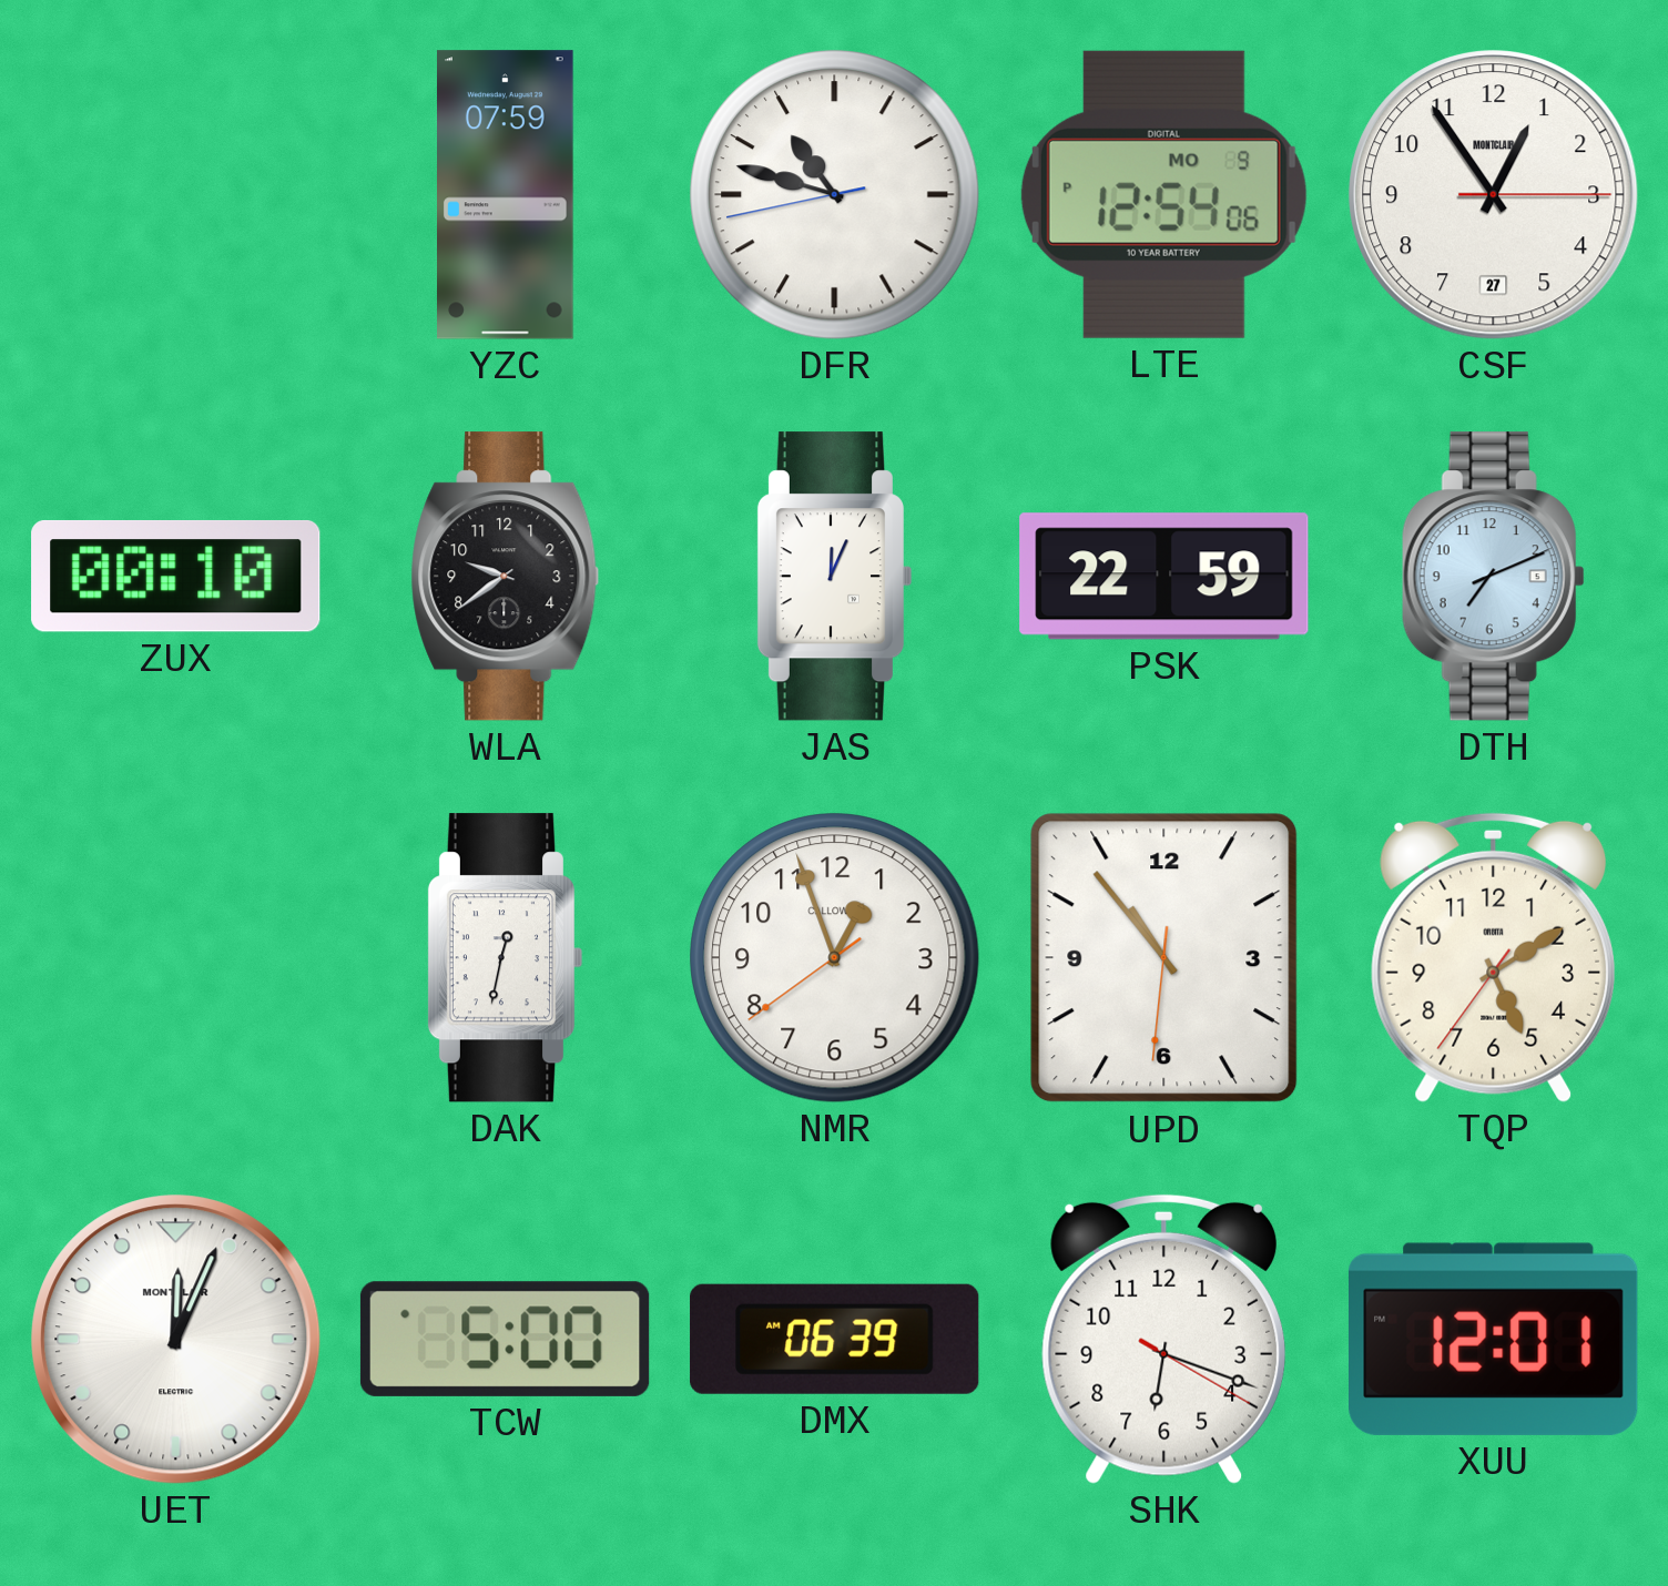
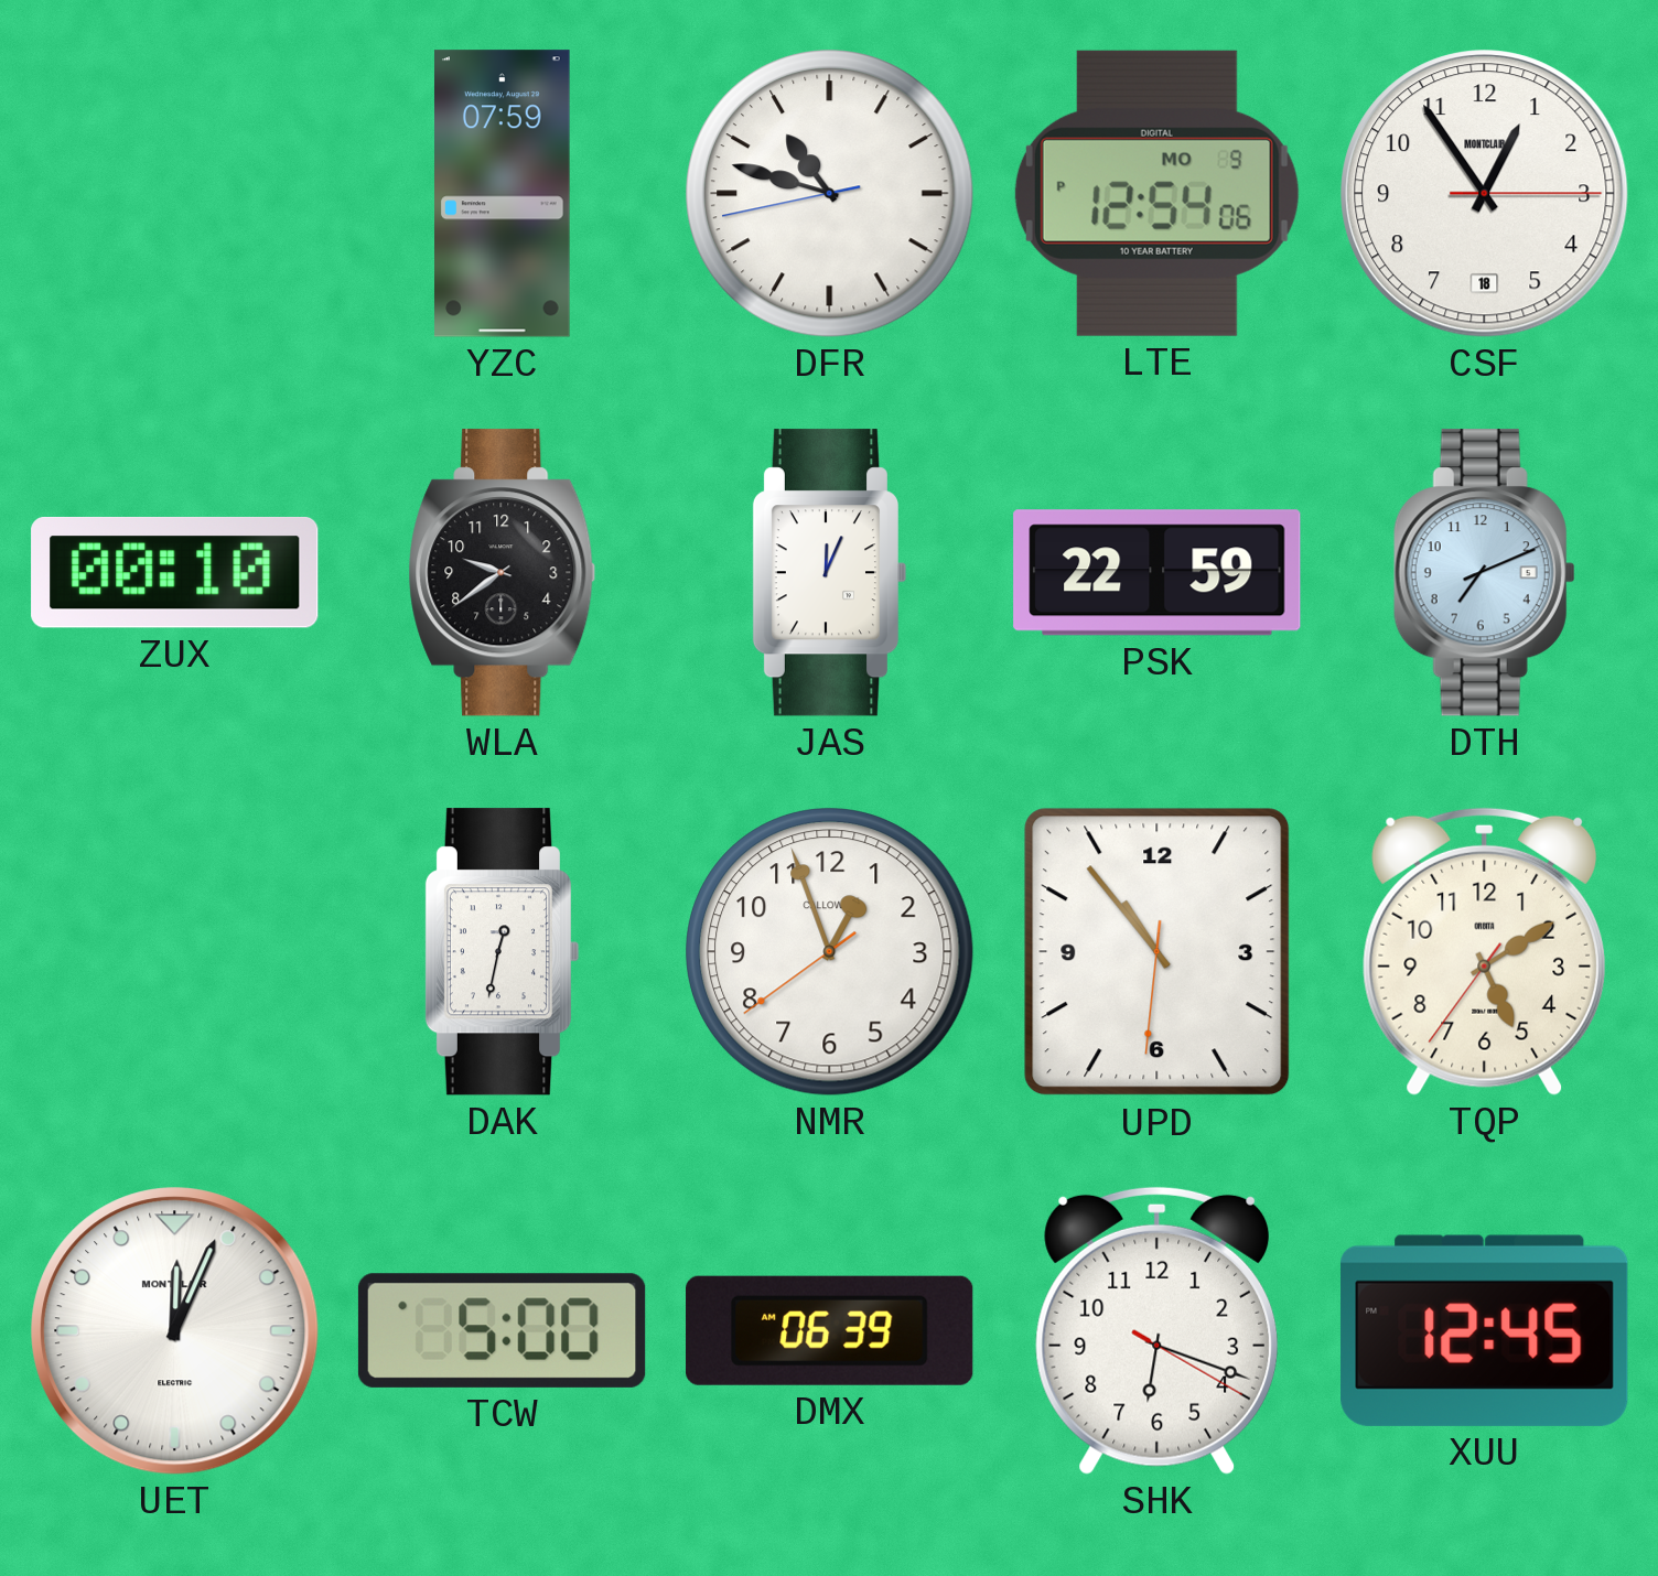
CSF date: 27 -> 18
XUU: 12:01 -> 12:45
